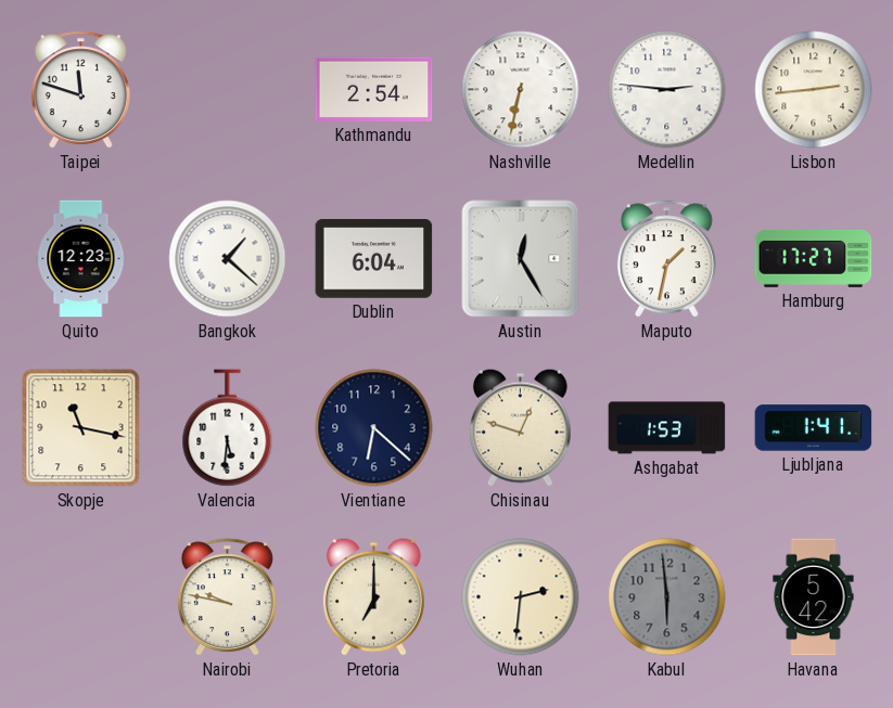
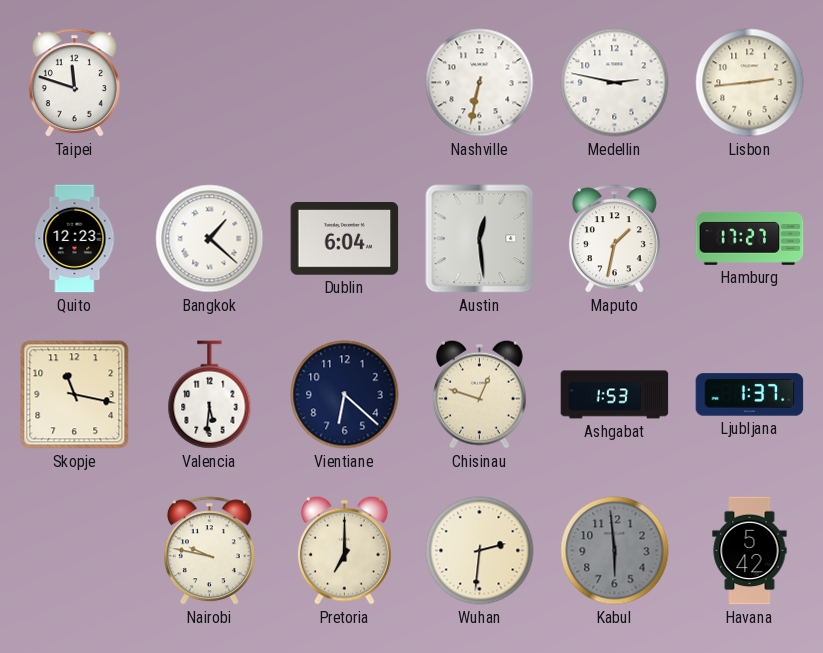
Kathmandu: 2:54 -> none
Medellin: 2:46 -> 2:47
Austin: 12:25 -> 12:29
Ljubljana: 1:41 -> 1:37
